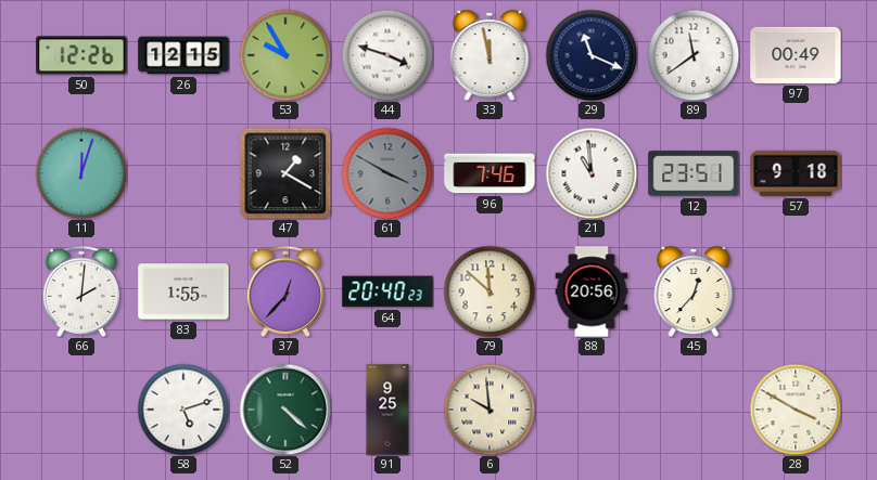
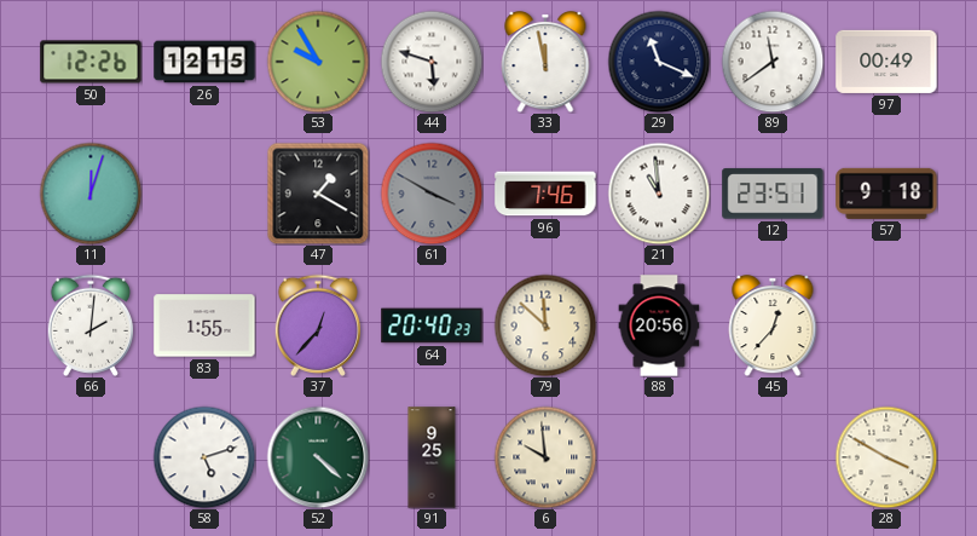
44: 3:48 -> 5:48
